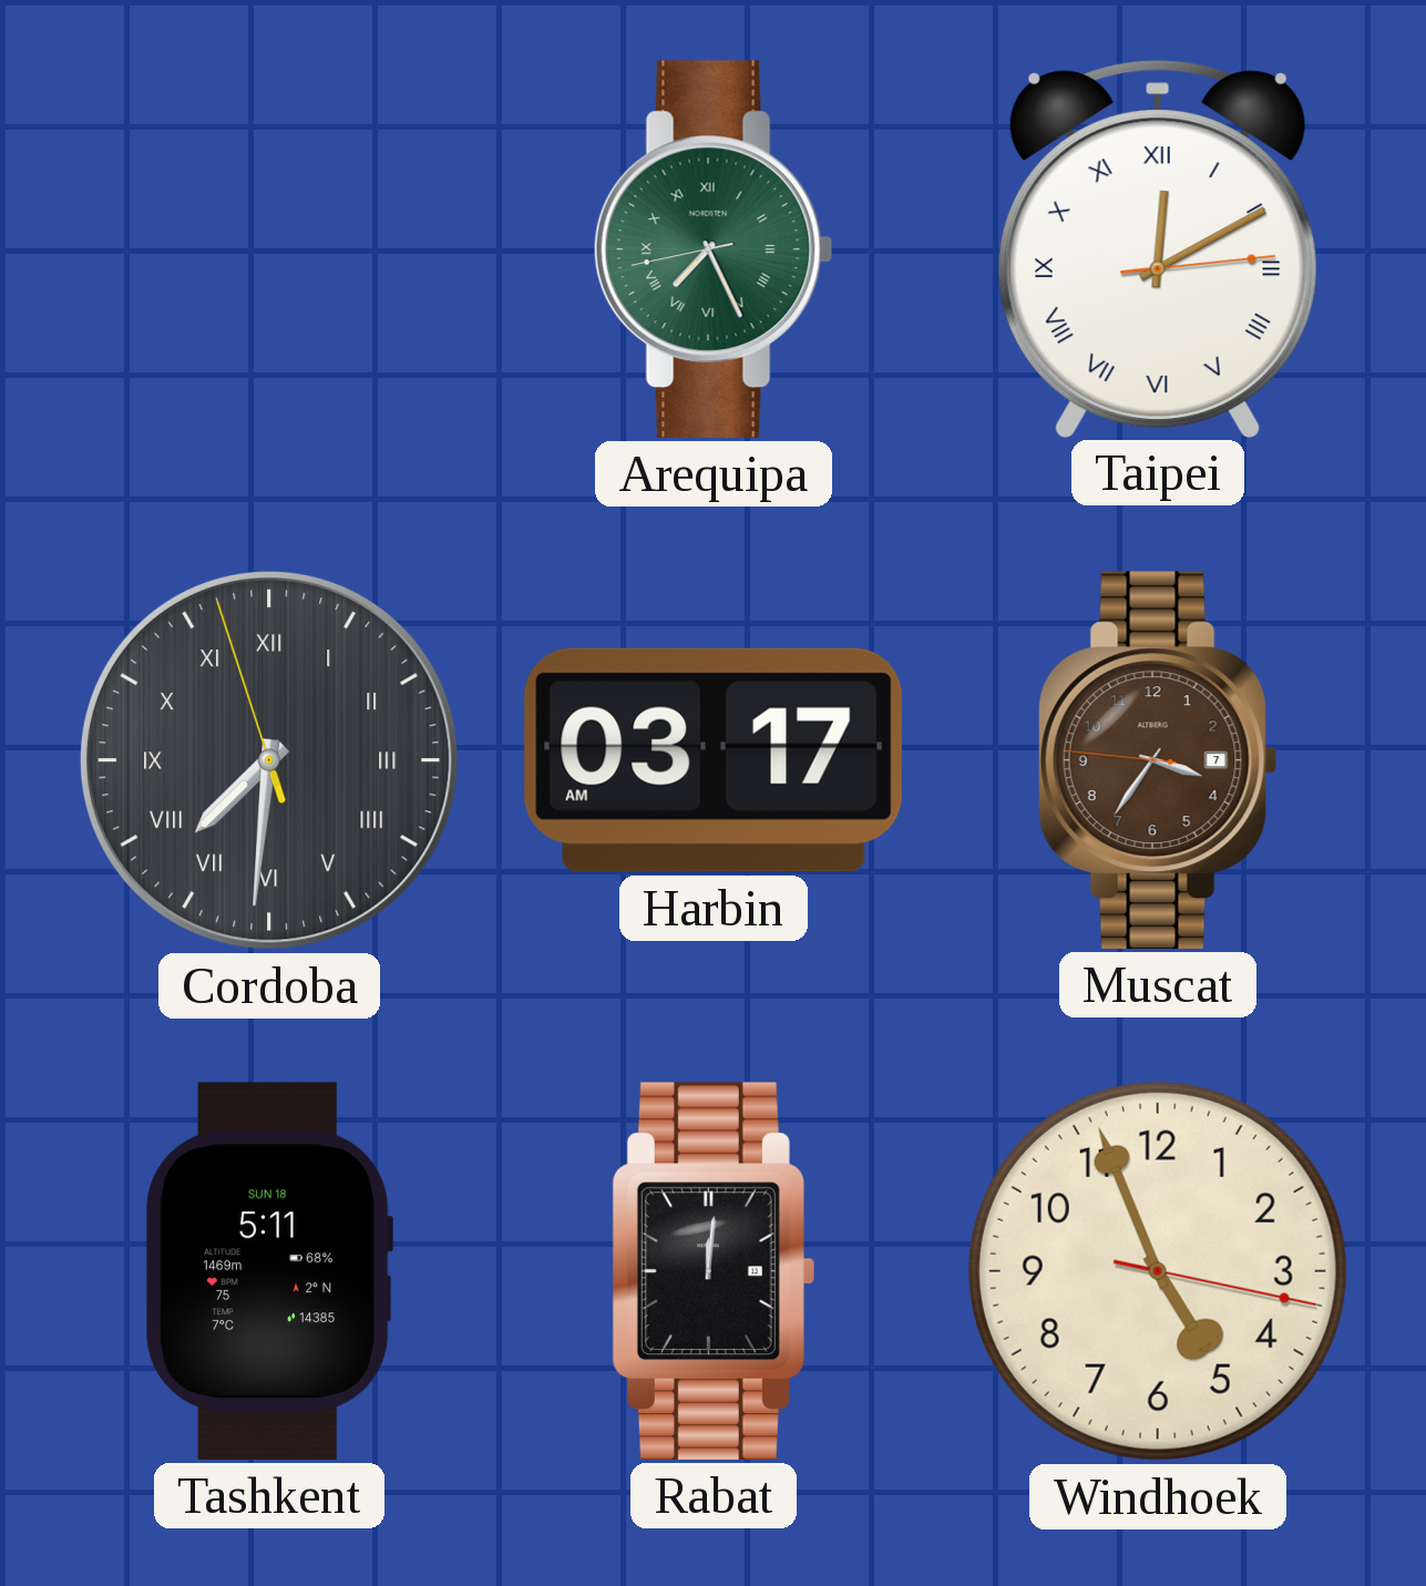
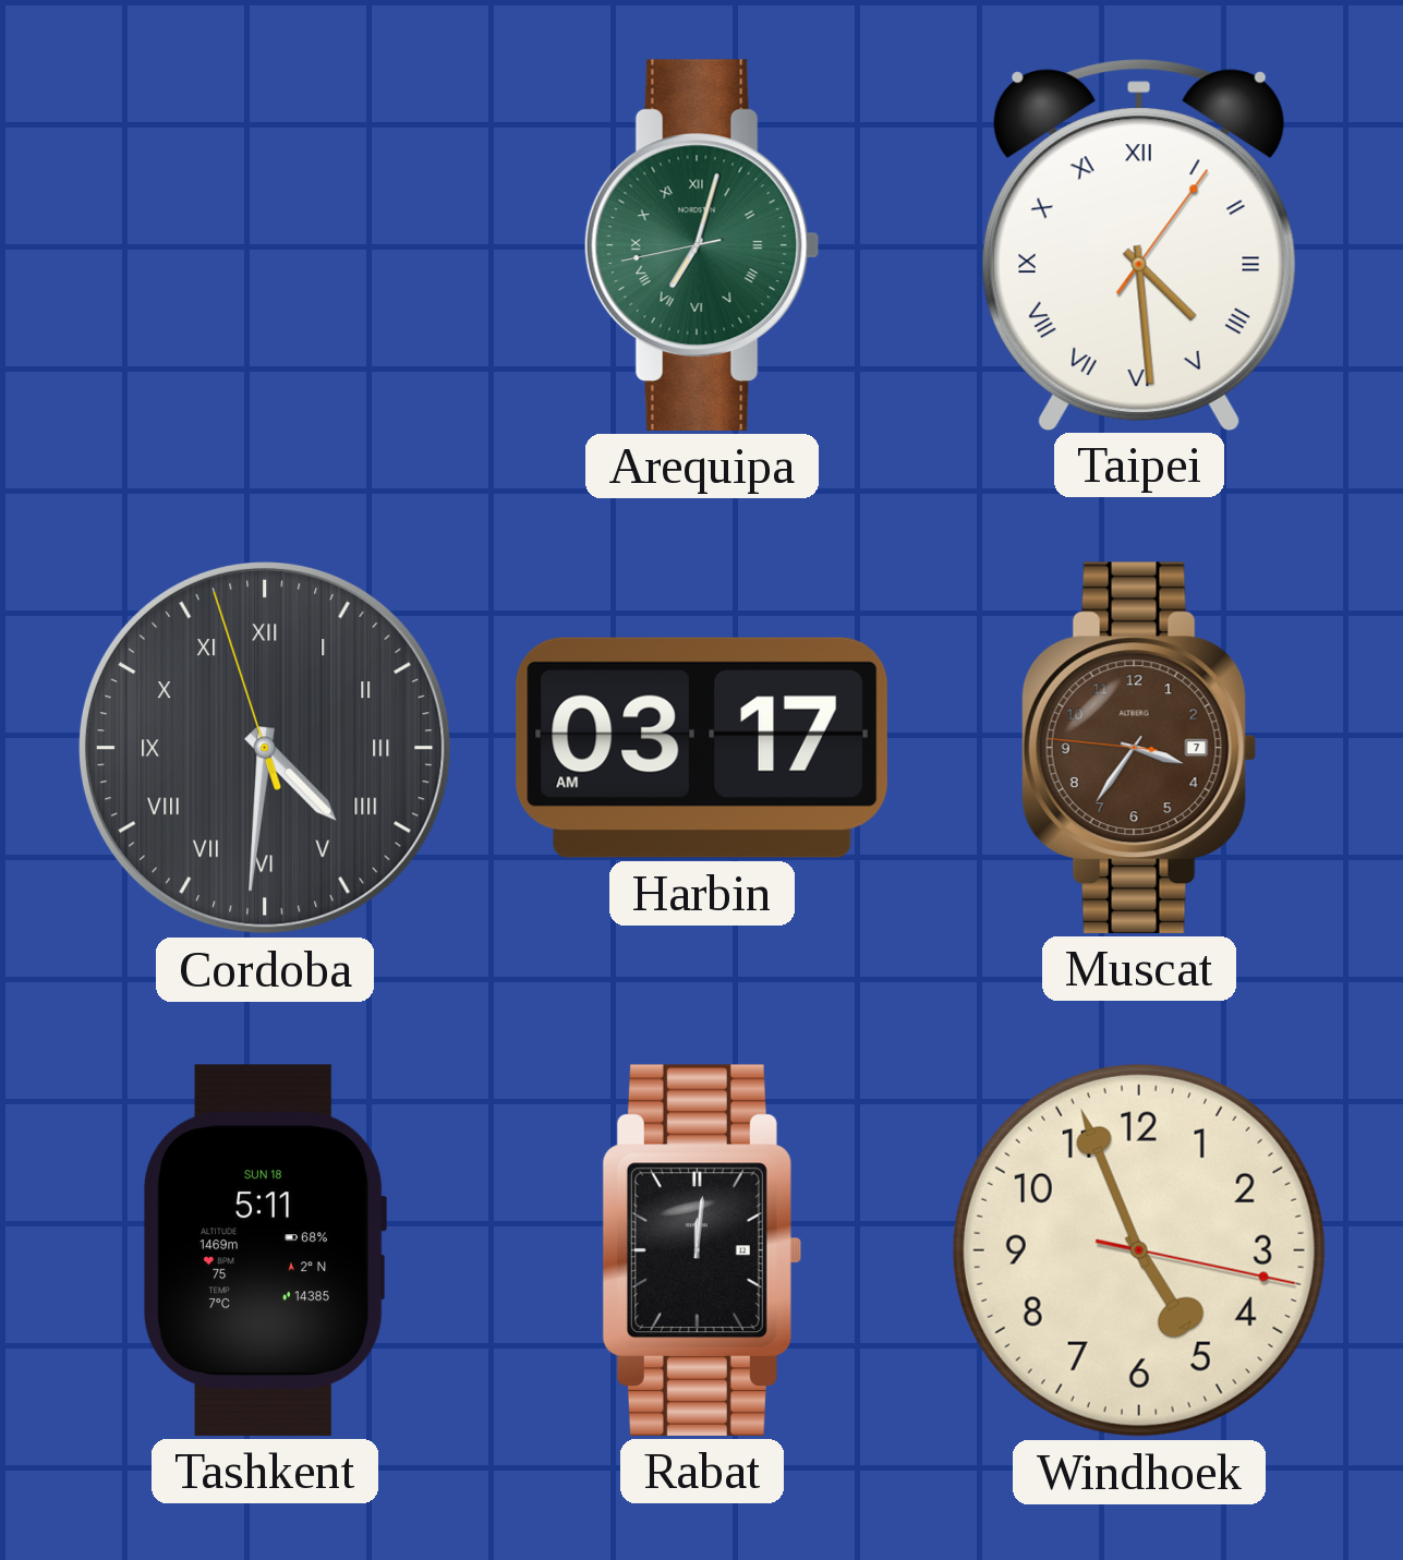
Arequipa: 7:25 -> 7:02
Taipei: 12:10 -> 4:29
Cordoba: 7:30 -> 4:30
